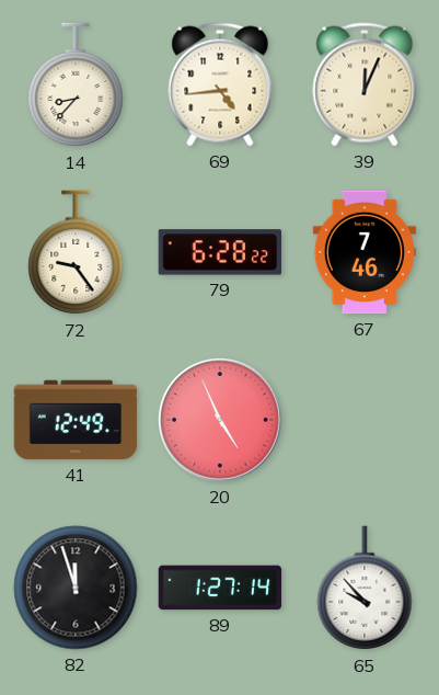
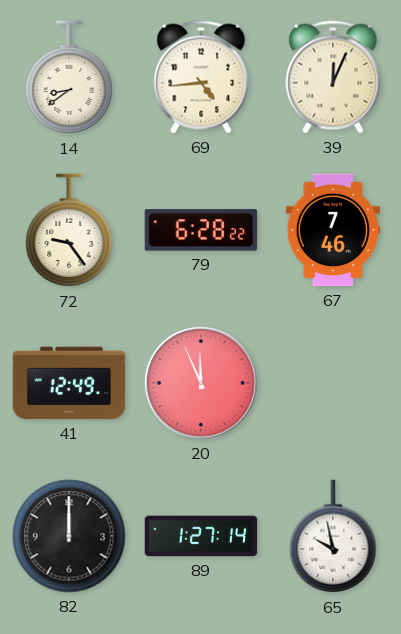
14: 8:37 -> 8:39
20: 4:56 -> 11:56
82: 11:57 -> 12:00
65: 9:53 -> 9:58
